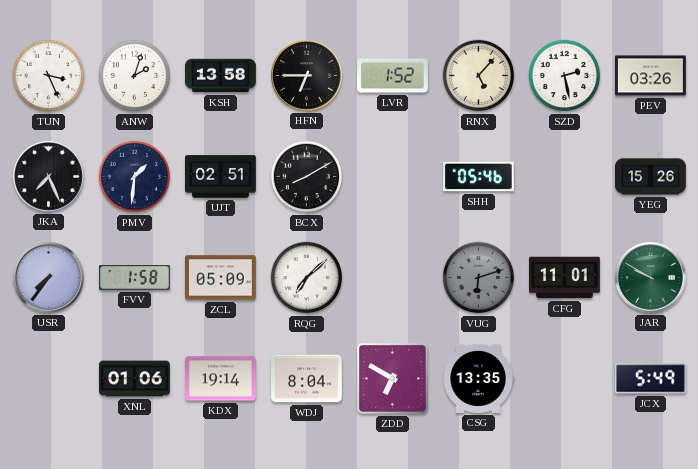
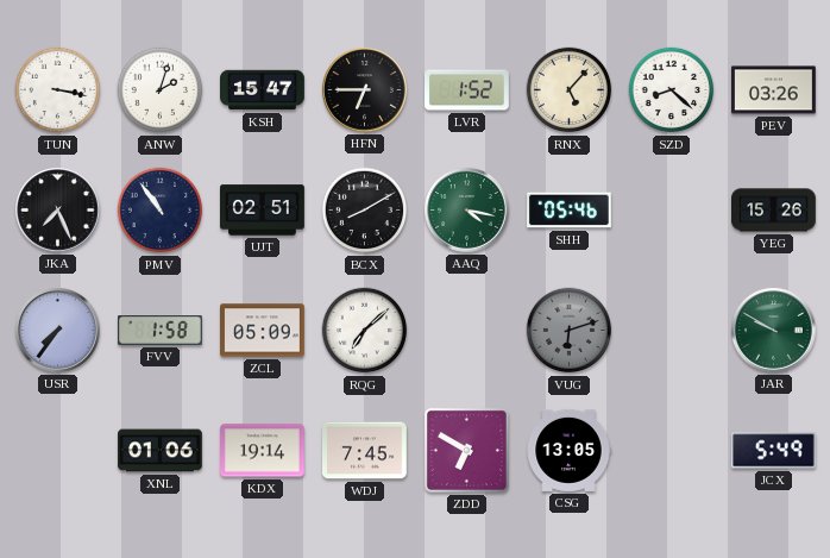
TUN: 3:26 -> 3:17
KSH: 13:58 -> 15:47
SZD: 2:28 -> 8:22
PMV: 1:31 -> 10:54
AAQ: none -> 4:17
CFG: 11:01 -> none
WDJ: 8:04 -> 7:45
CSG: 13:35 -> 13:05
